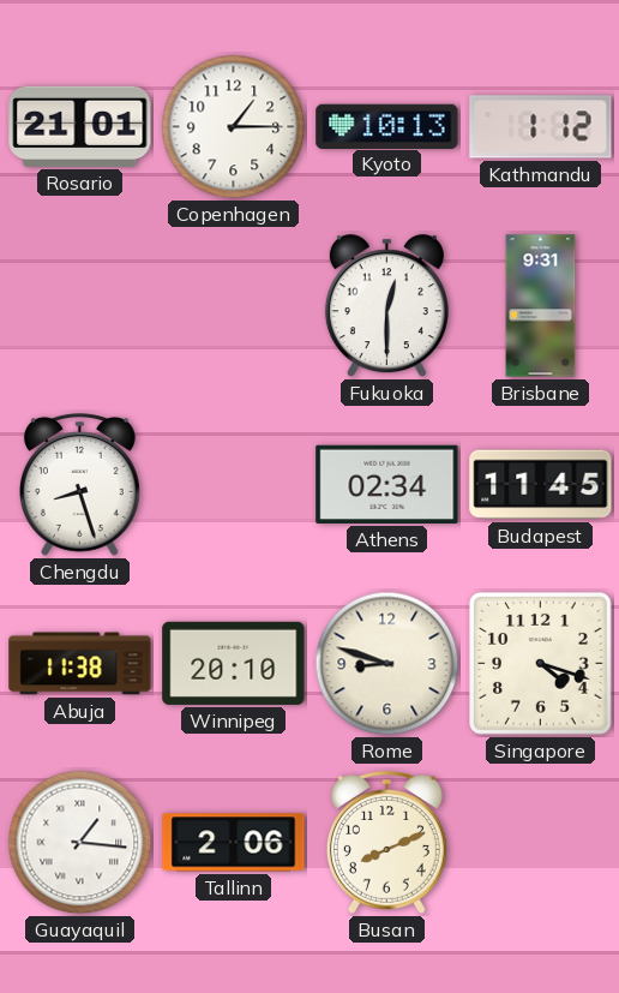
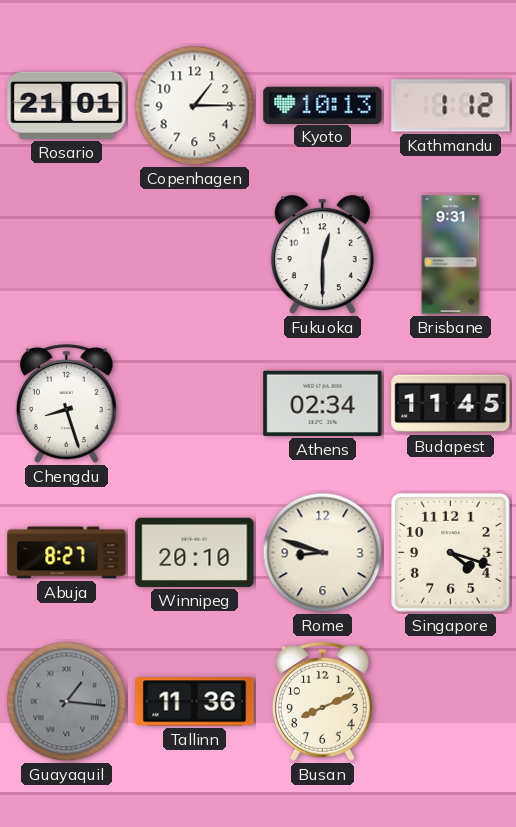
Abuja: 11:38 -> 8:27
Guayaquil dial: white -> grey
Tallinn: 2:06 -> 11:36
